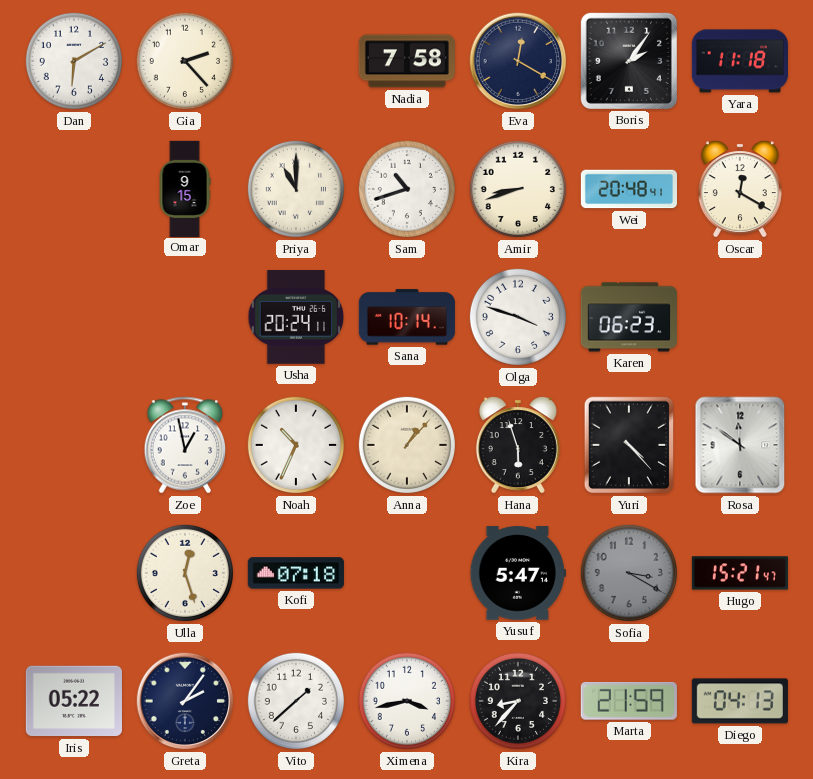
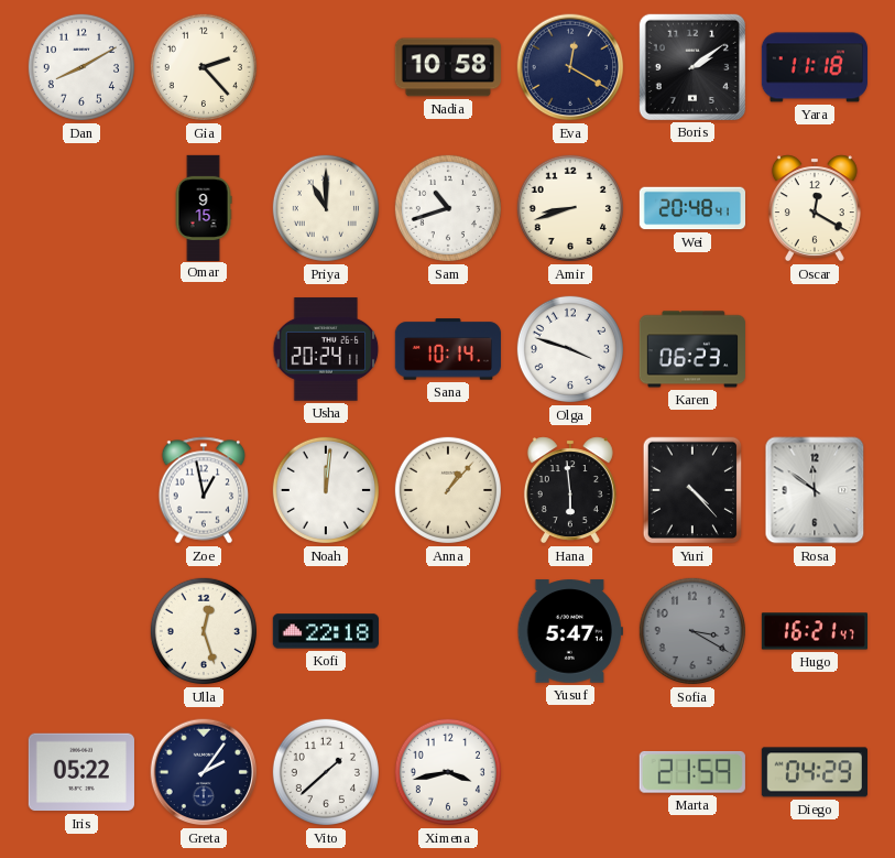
Dan: 6:10 -> 8:10
Nadia: 7:58 -> 10:58
Boris: 2:06 -> 2:09
Noah: 10:34 -> 12:01
Hana: 5:57 -> 5:59
Kofi: 07:18 -> 22:18
Hugo: 15:21 -> 16:21
Kira: 8:37 -> none
Diego: 04:13 -> 04:29
